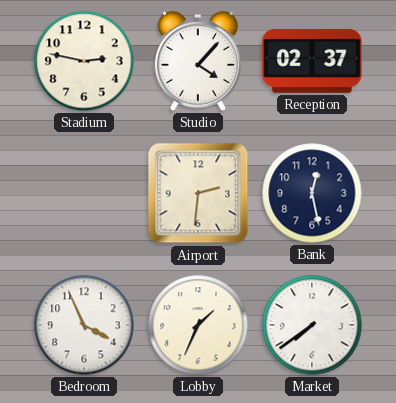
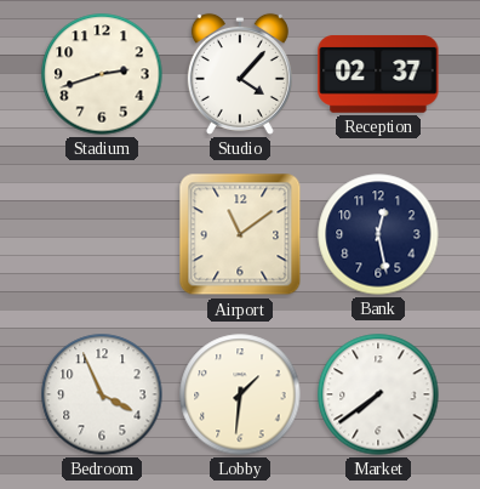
Stadium: 2:47 -> 2:42
Airport: 2:31 -> 11:09
Lobby: 1:34 -> 1:31
